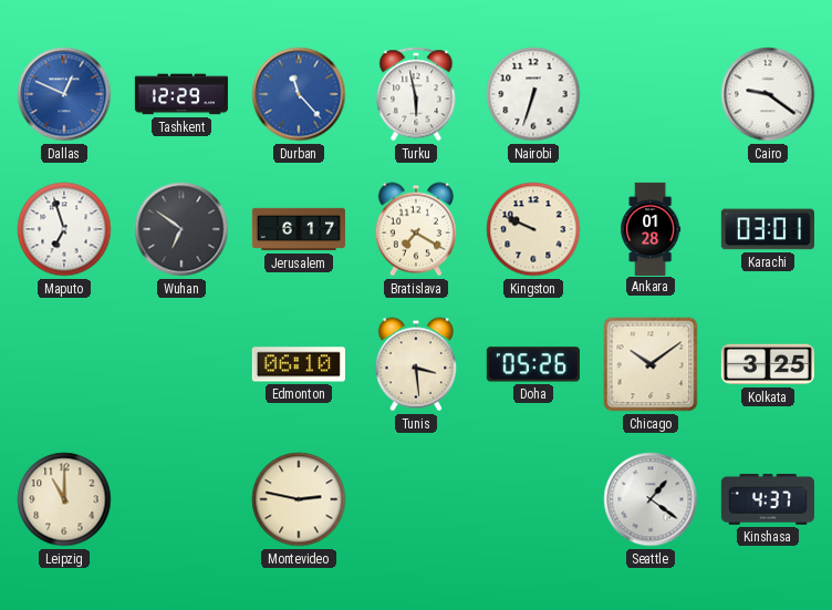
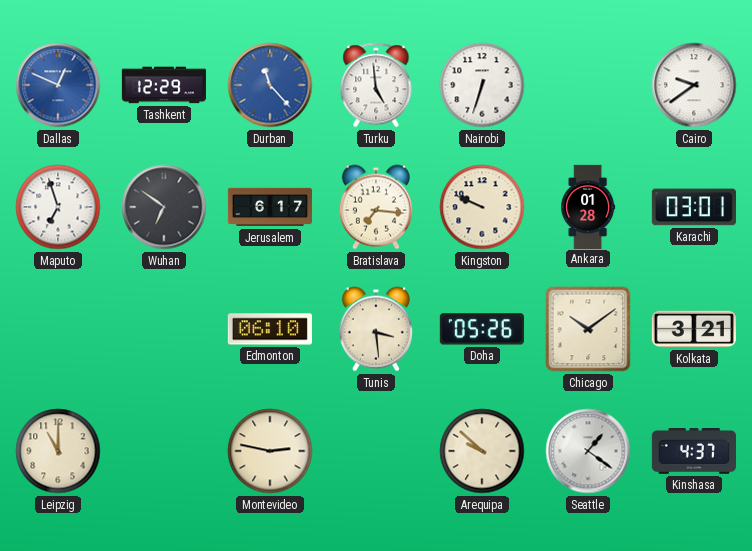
Turku: 5:58 -> 4:59
Cairo: 9:21 -> 9:39
Bratislava: 7:20 -> 7:16
Kolkata: 3:25 -> 3:21
Arequipa: none -> 9:52
